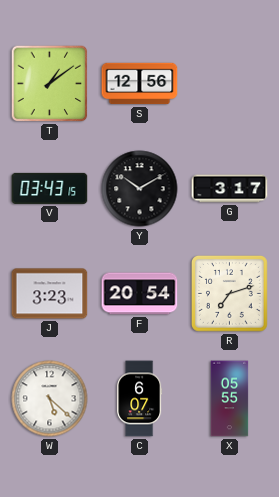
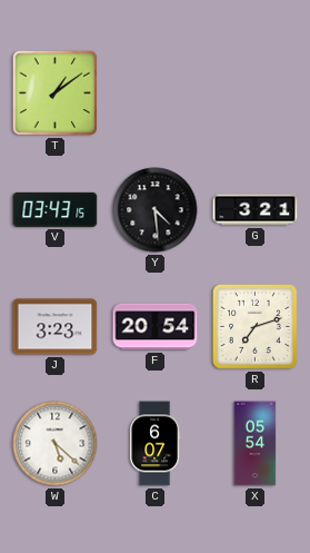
S: 12:56 -> none
Y: 10:10 -> 4:29
G: 3:17 -> 3:21
X: 05:55 -> 05:54
